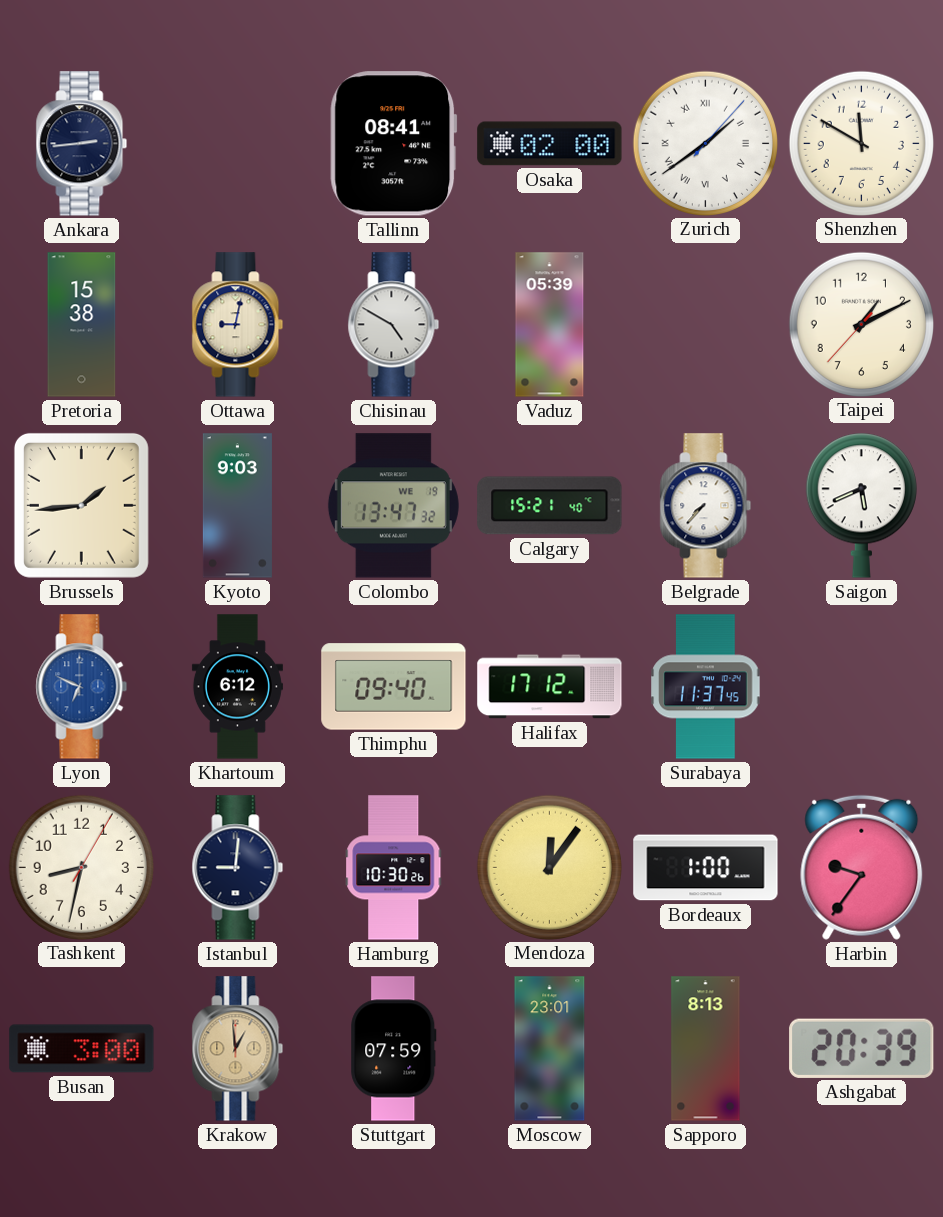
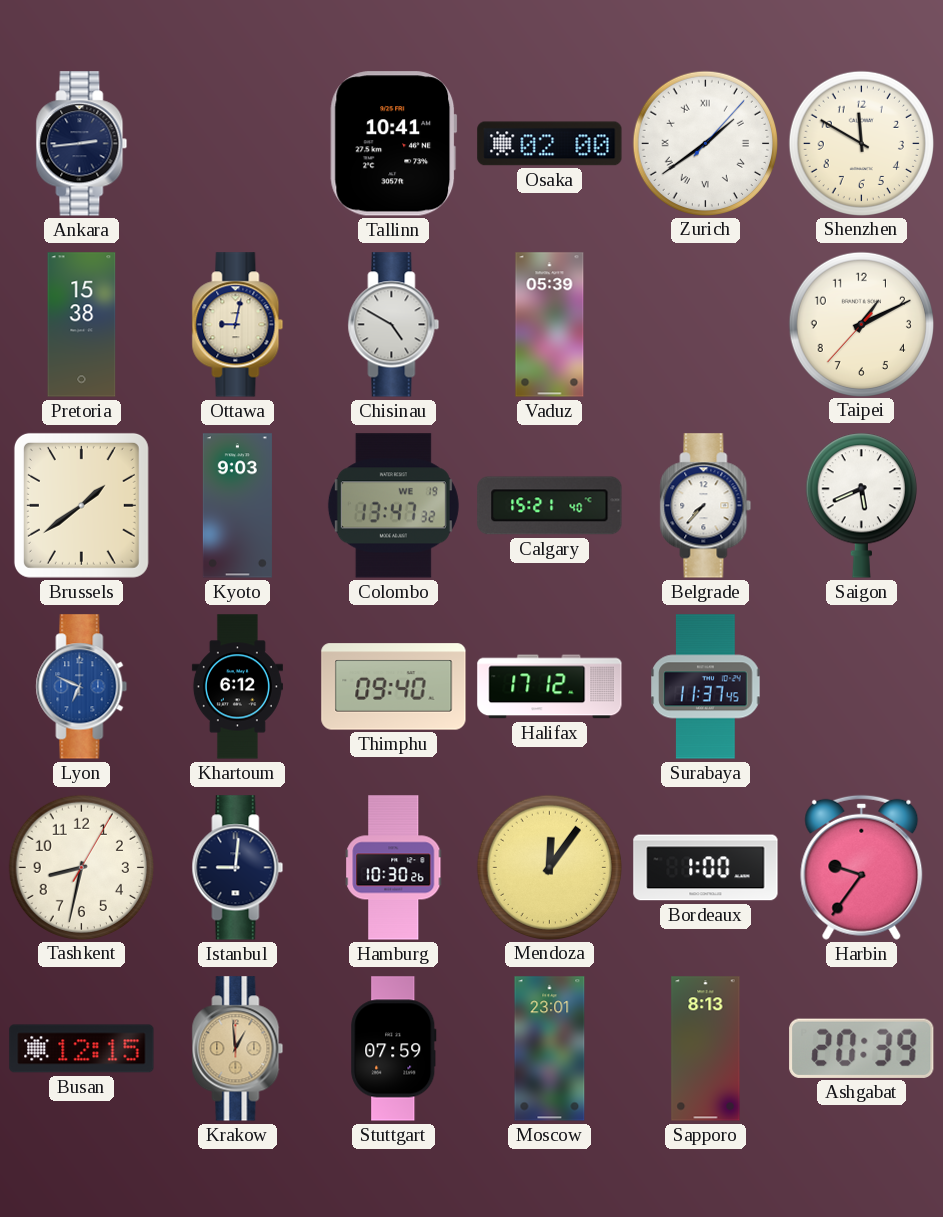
Tallinn: 08:41 -> 10:41
Brussels: 1:44 -> 1:39
Busan: 3:00 -> 12:15
